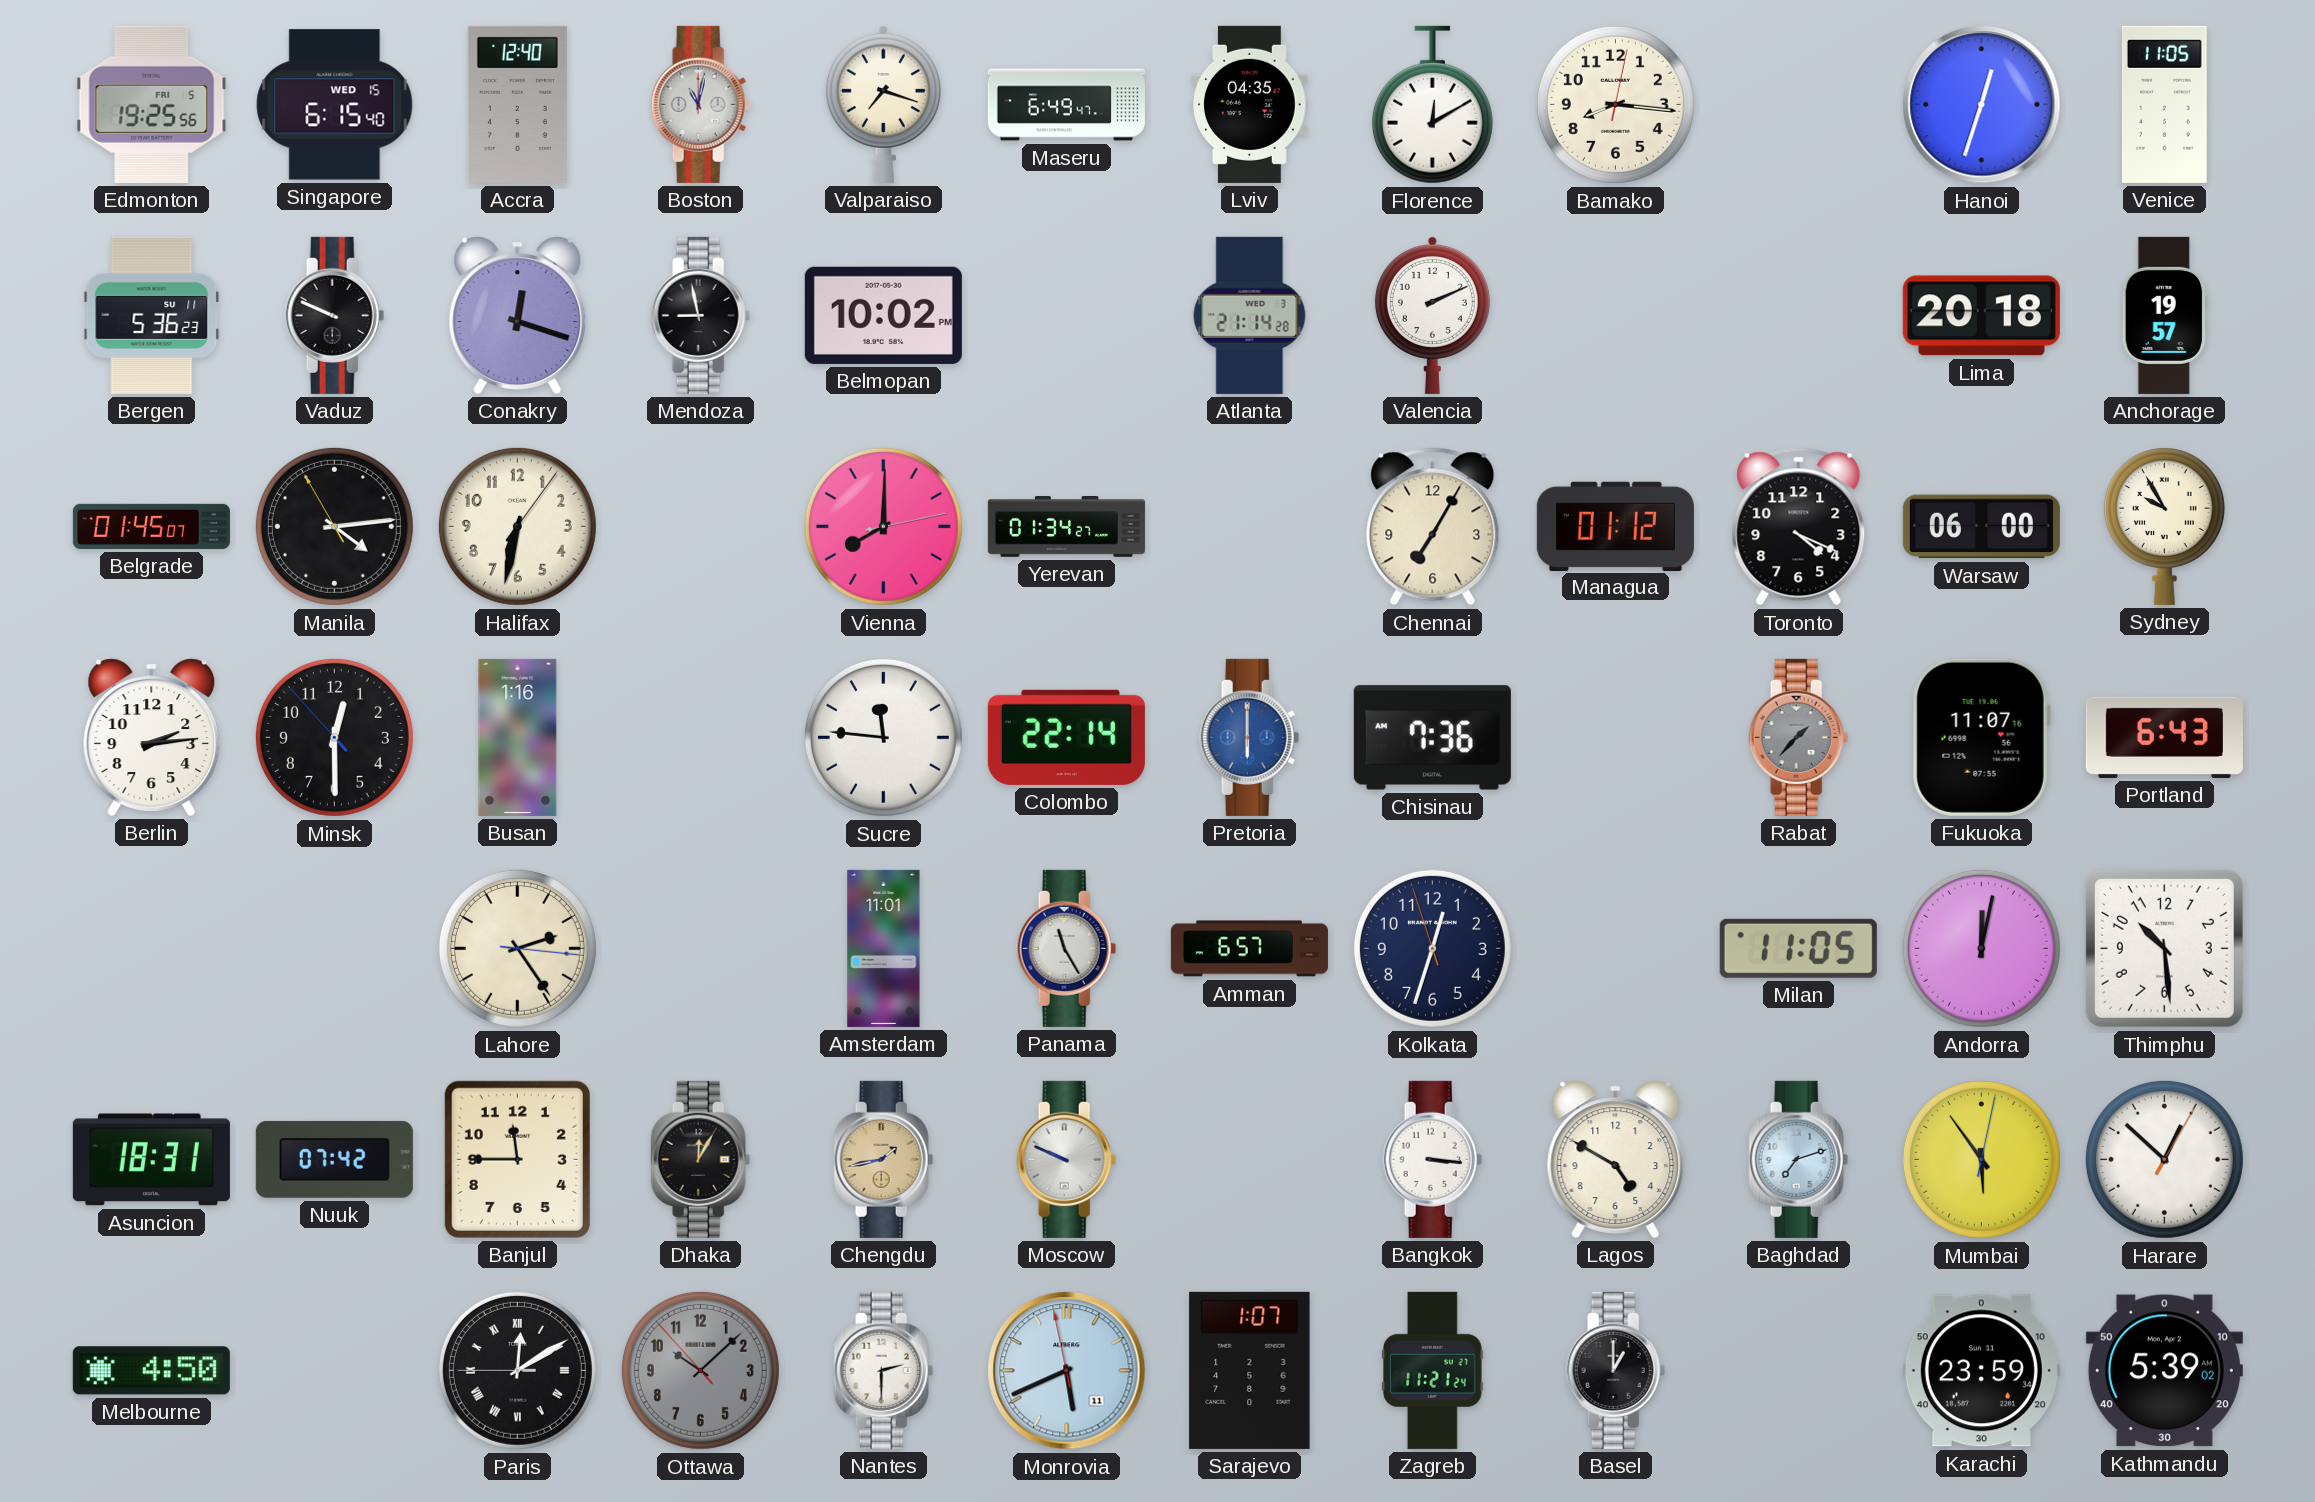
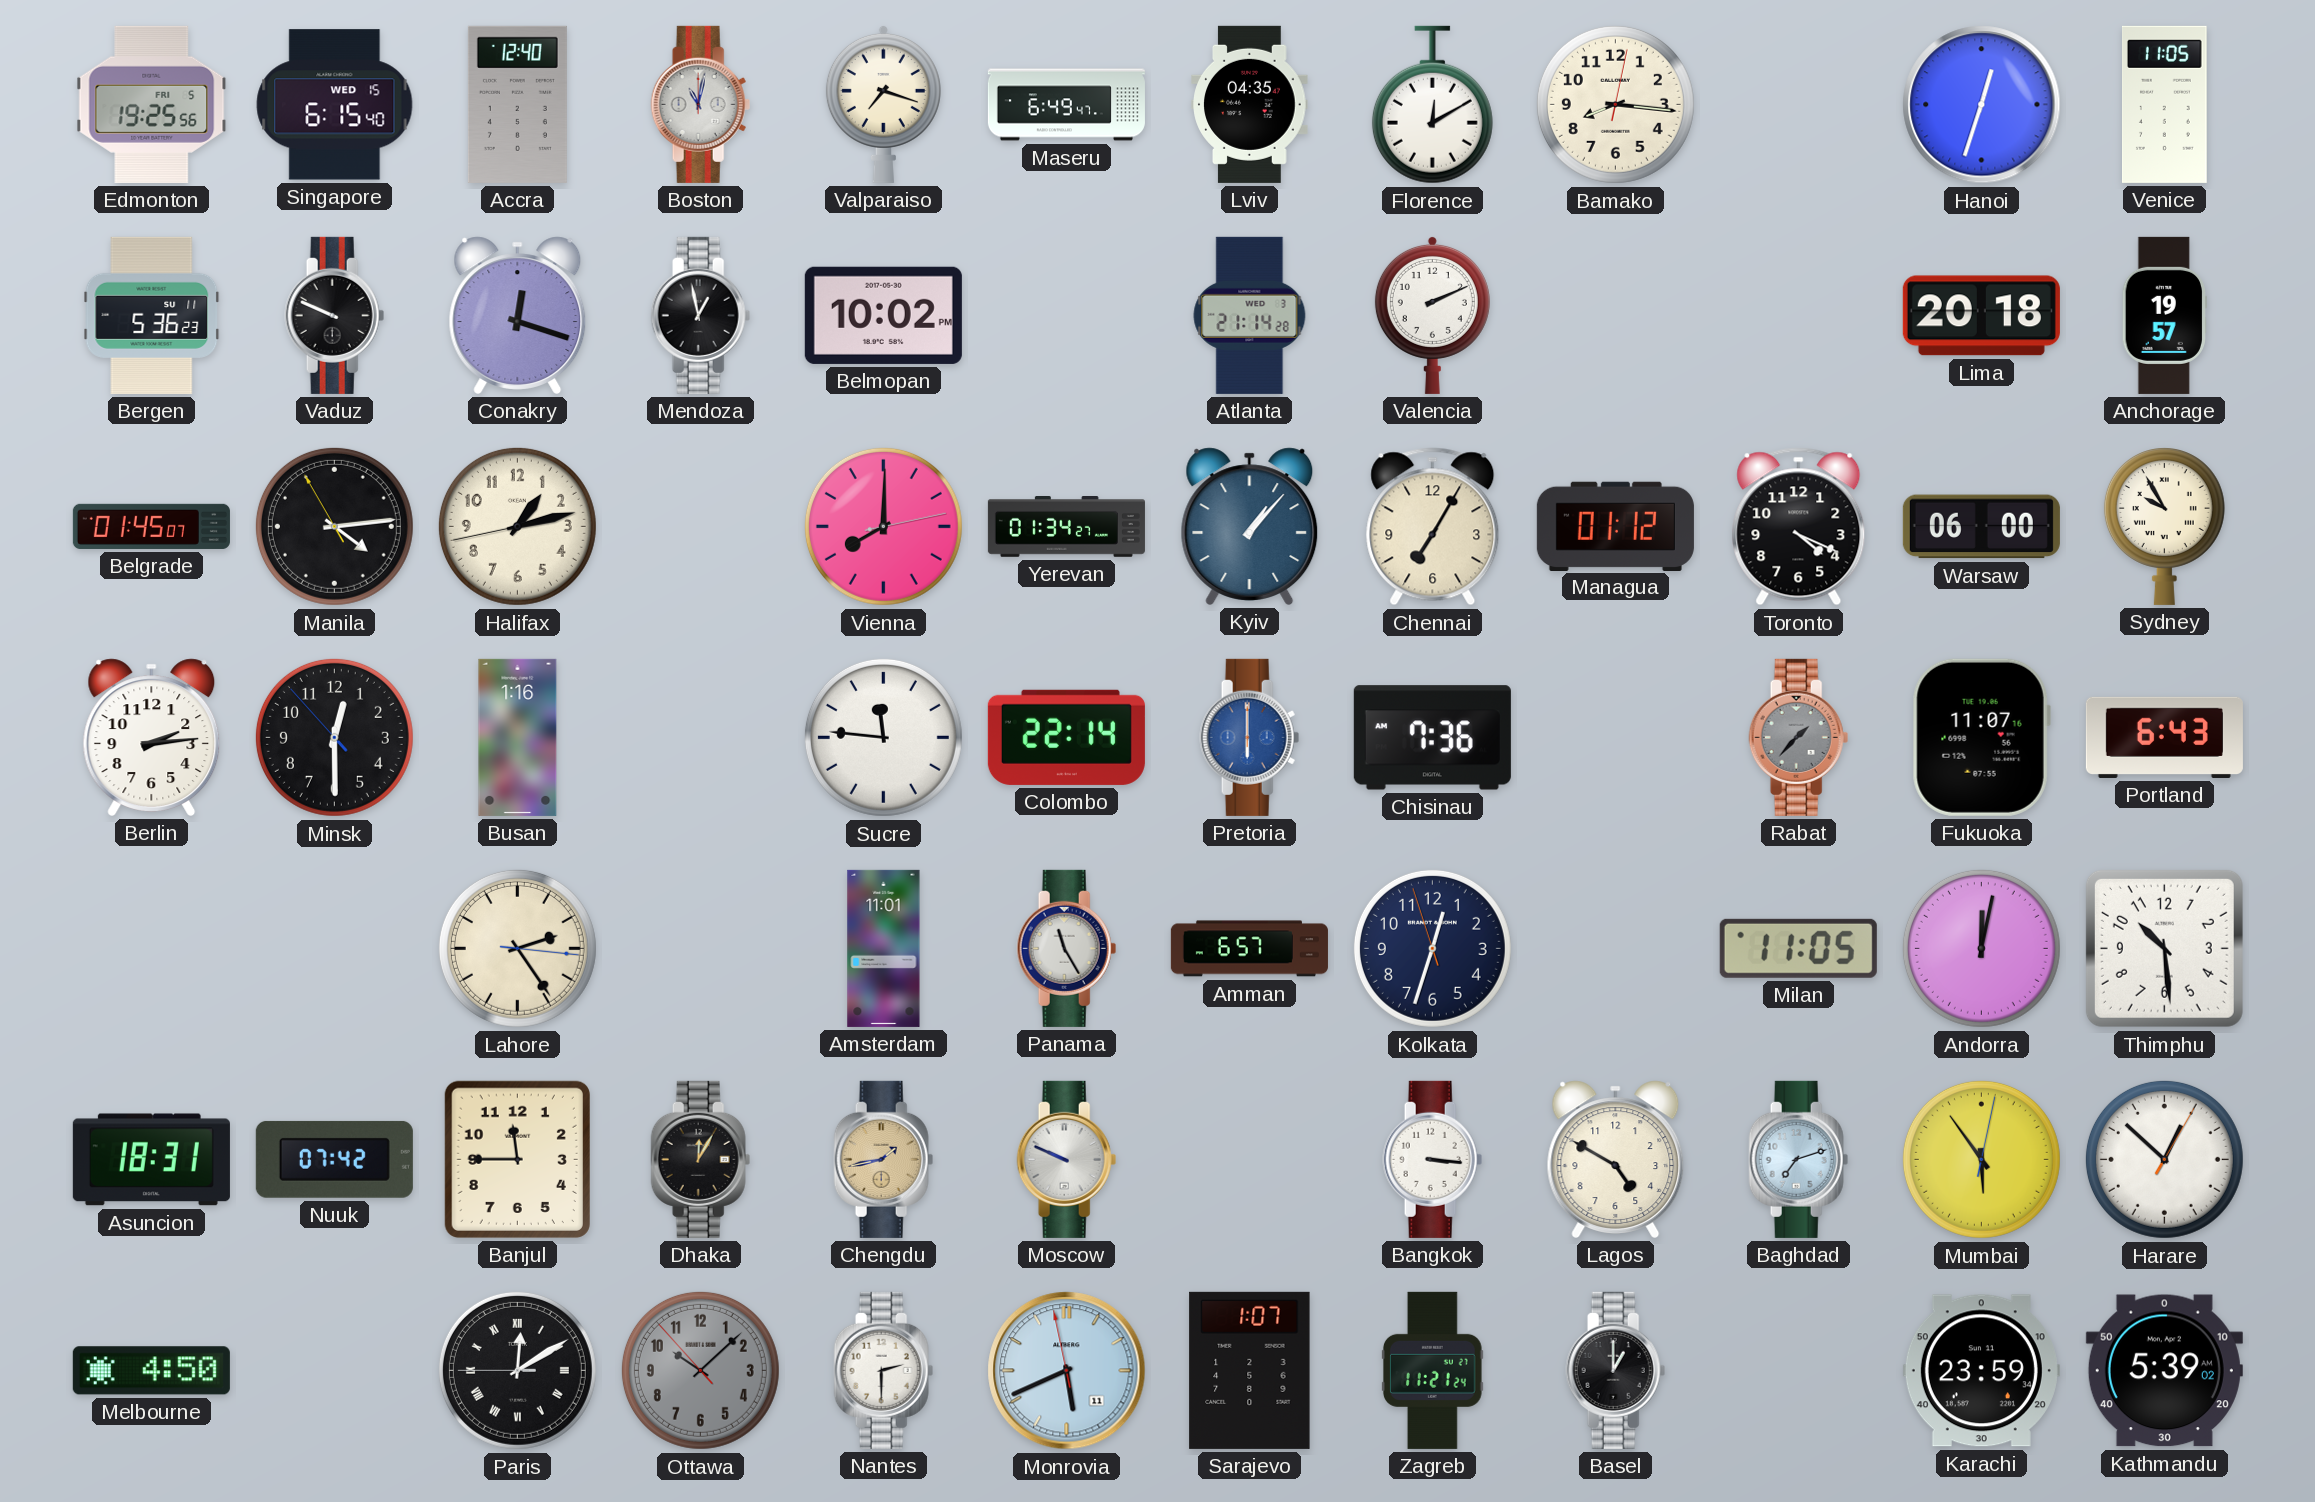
Mendoza: 8:58 -> 12:58
Halifax: 6:32 -> 1:12
Kyiv: none -> 1:07
